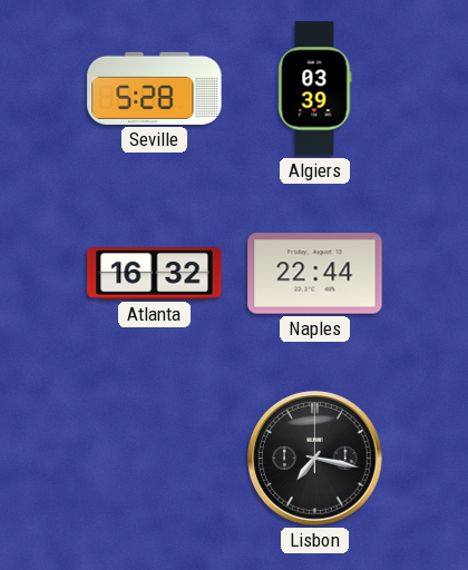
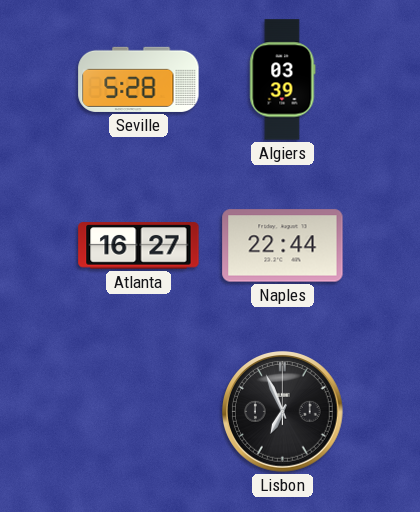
Atlanta: 16:32 -> 16:27
Lisbon: 7:17 -> 6:56
